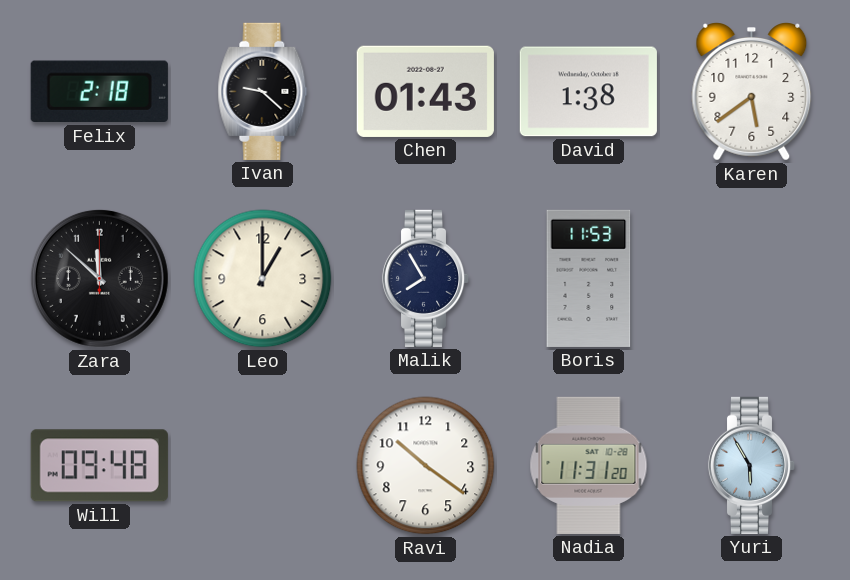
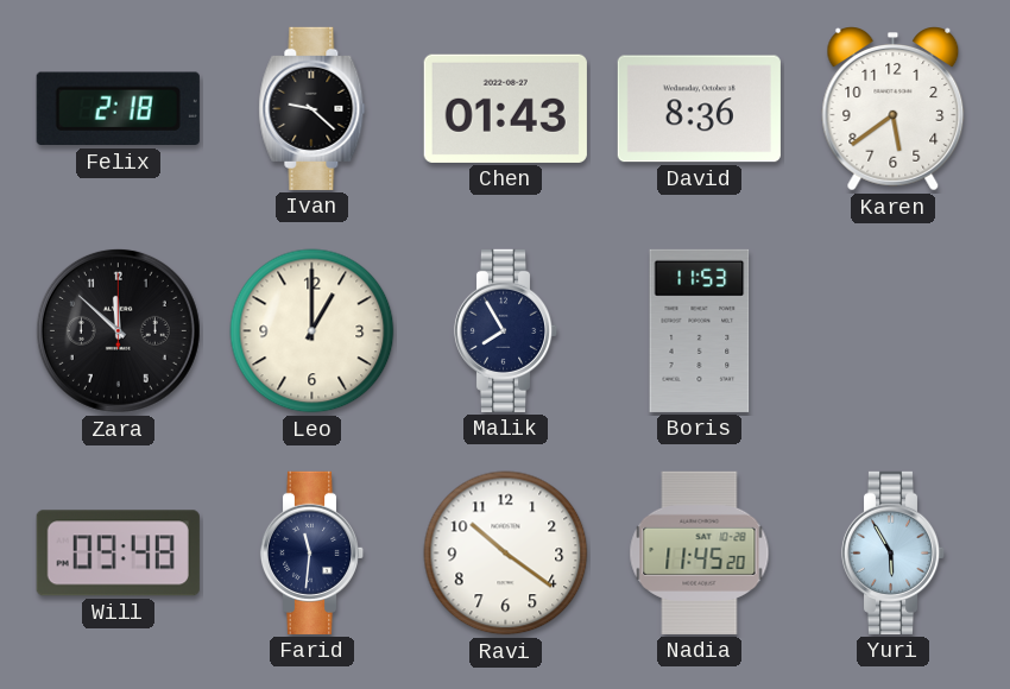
David: 1:38 -> 8:36
Farid: none -> 11:31
Nadia: 11:31 -> 11:45
